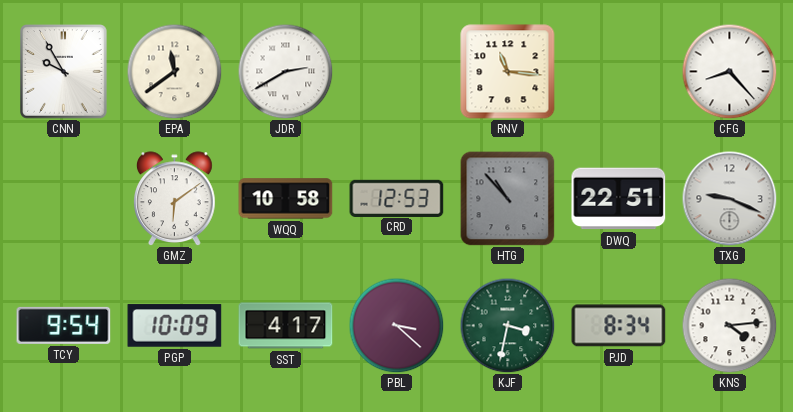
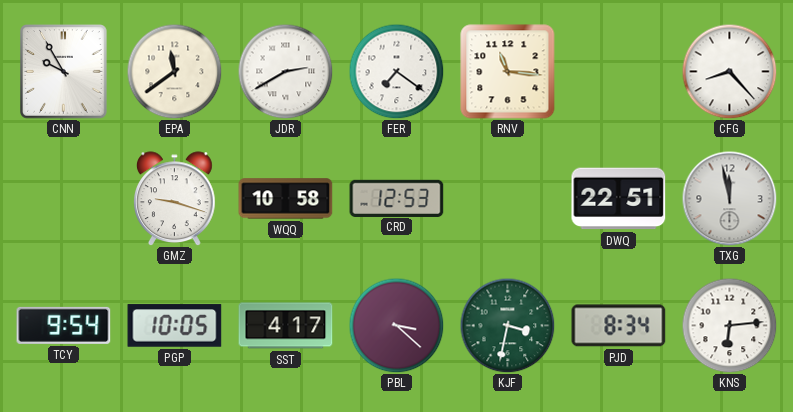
FER: none -> 7:21
GMZ: 6:09 -> 9:18
HTG: 10:53 -> none
TXG: 9:19 -> 11:58
PGP: 10:09 -> 10:05
KNS: 4:14 -> 6:14
